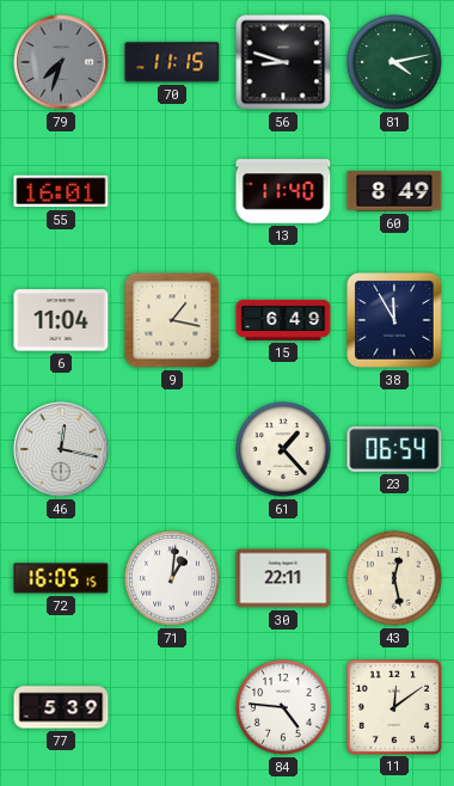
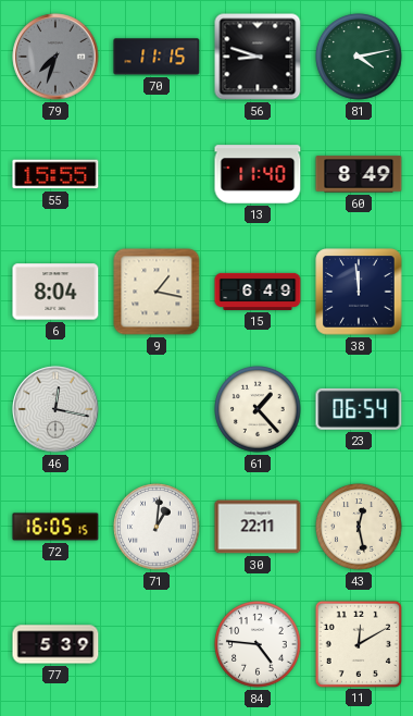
55: 16:01 -> 15:55
6: 11:04 -> 8:04
38: 11:55 -> 11:59
11: 12:09 -> 12:10
